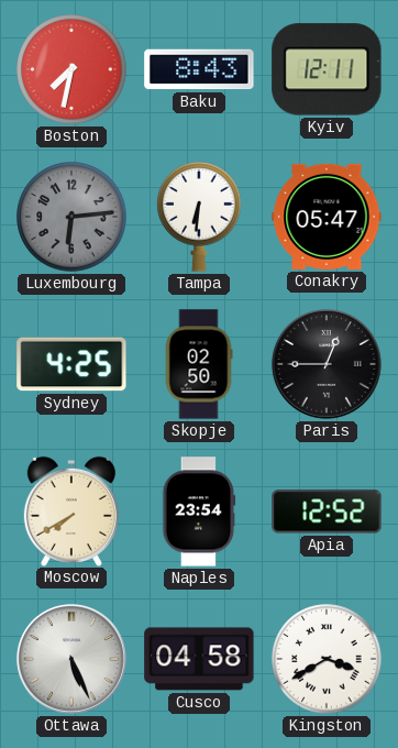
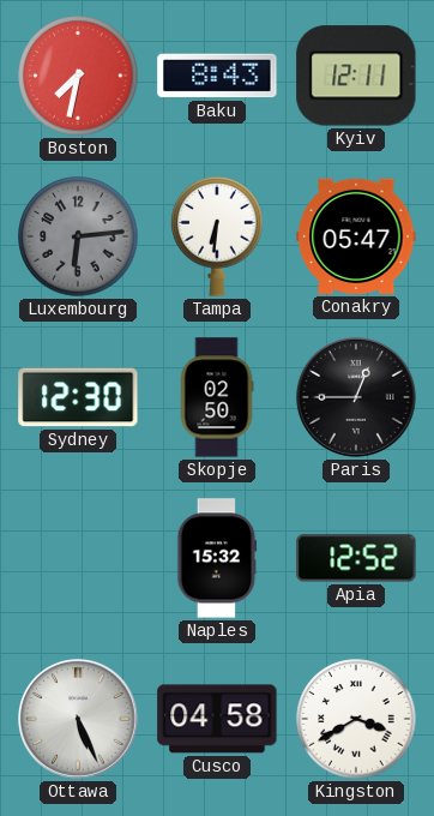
Sydney: 4:25 -> 12:30
Moscow: 7:40 -> none
Naples: 23:54 -> 15:32
